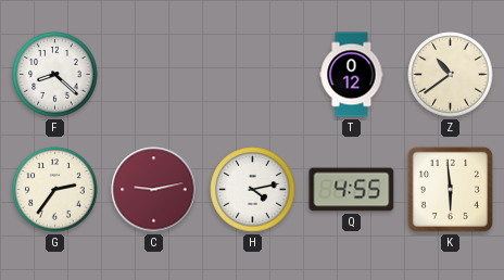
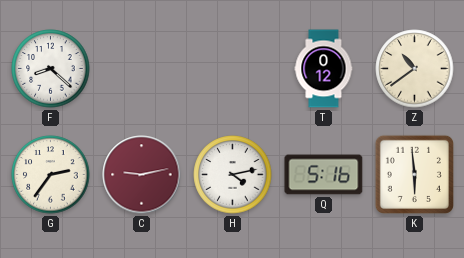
Q: 4:55 -> 5:16
